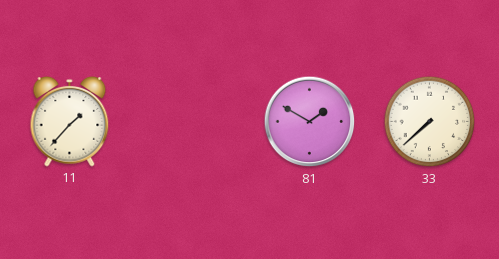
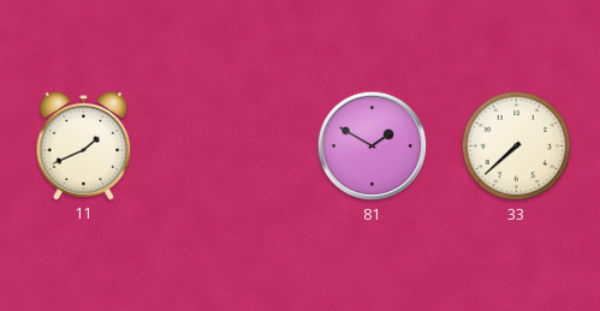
11: 1:37 -> 1:41
